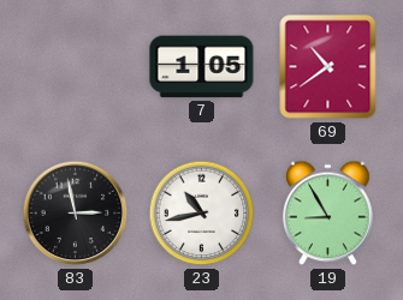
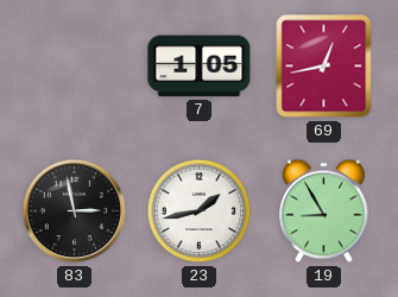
69: 10:39 -> 12:43
23: 10:43 -> 1:43
